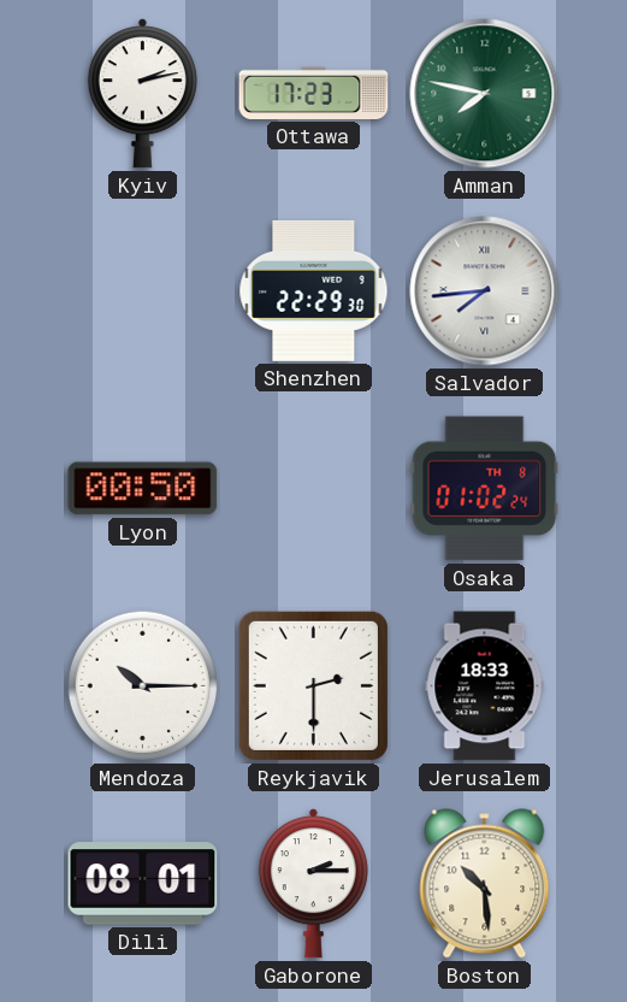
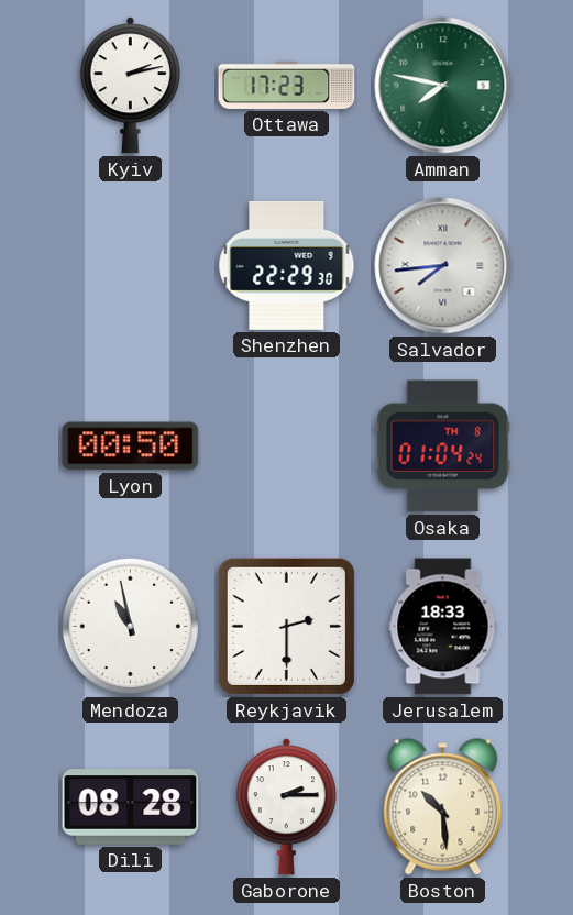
Osaka: 01:02 -> 01:04
Mendoza: 10:15 -> 10:58
Dili: 08:01 -> 08:28
